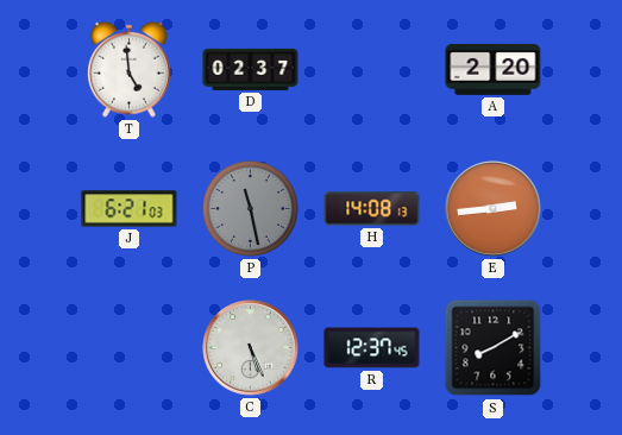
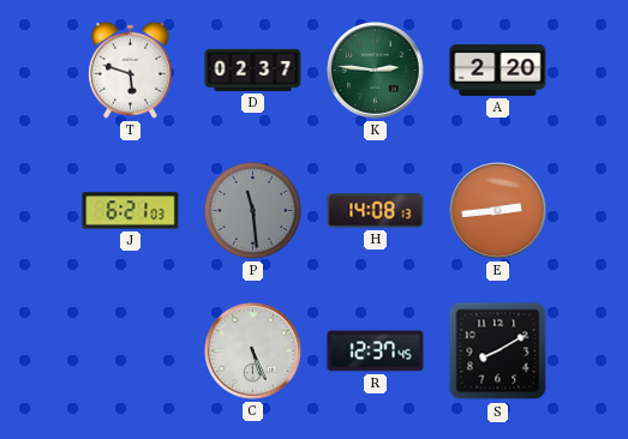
T: 4:59 -> 5:48
K: none -> 2:46
P: 11:28 -> 11:29
